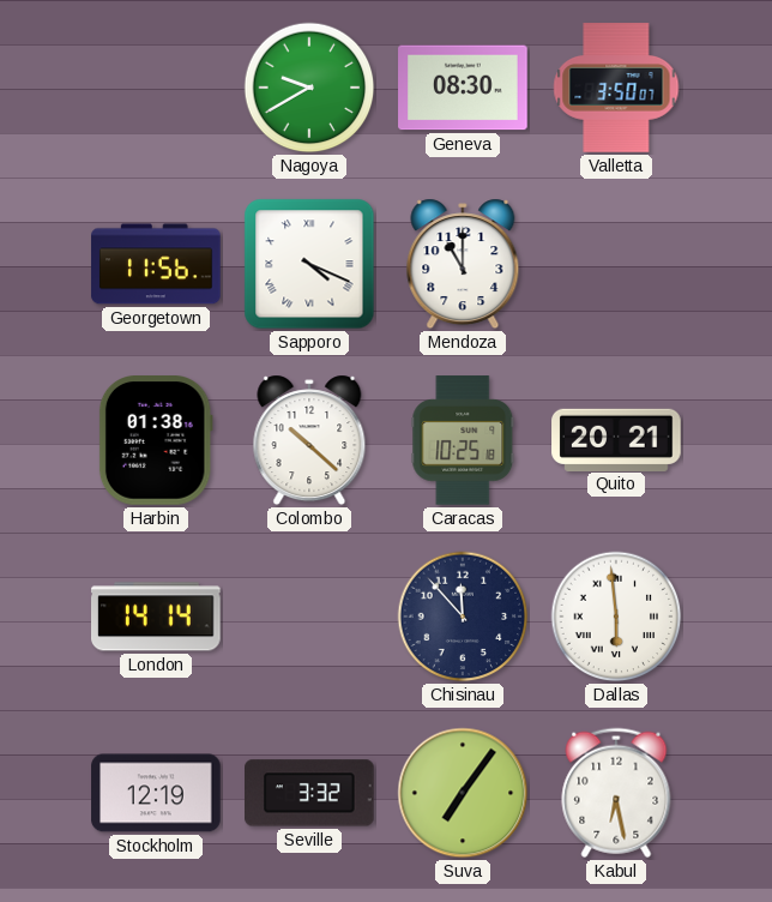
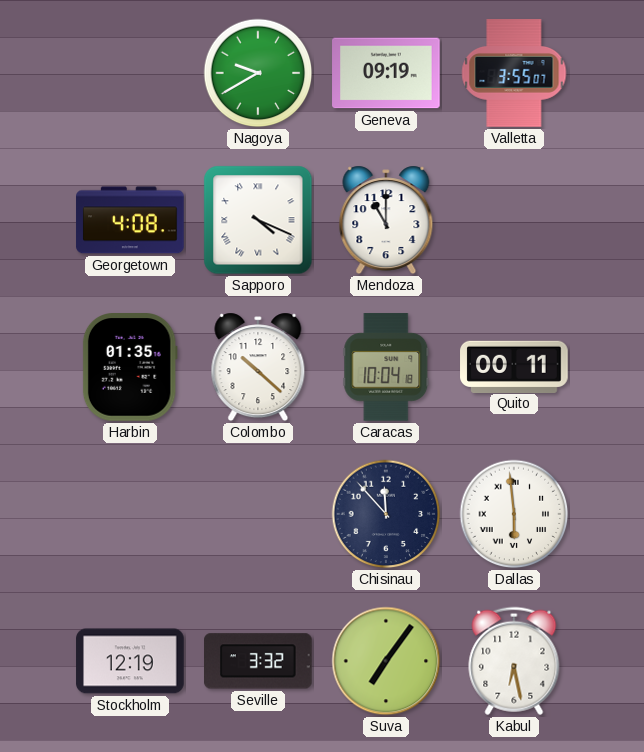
Geneva: 08:30 -> 09:19
Valletta: 3:50 -> 3:55
Georgetown: 11:56 -> 4:08
Harbin: 01:38 -> 01:35
Caracas: 10:25 -> 10:04
Quito: 20:21 -> 00:11
London: 14:14 -> none
